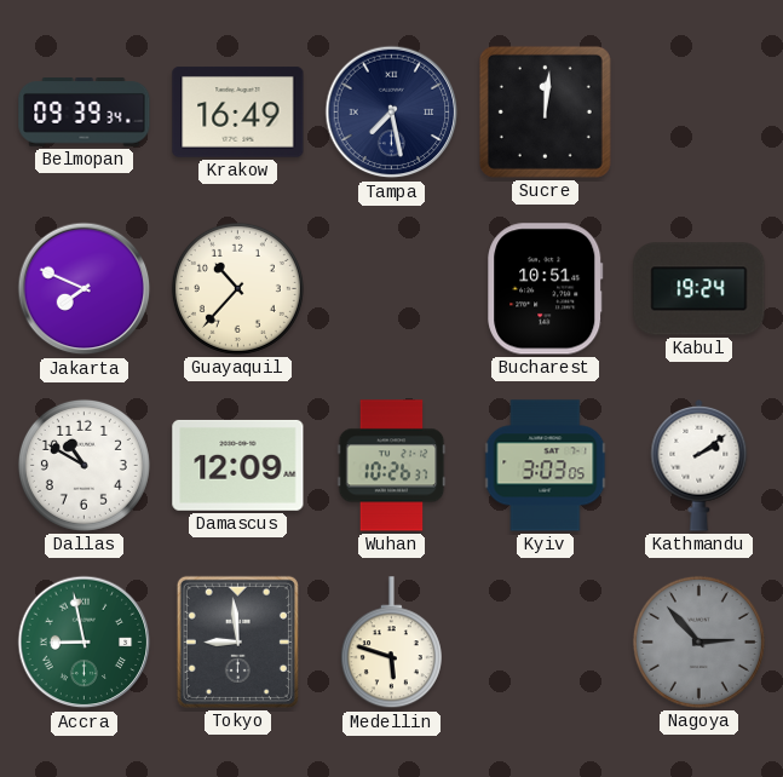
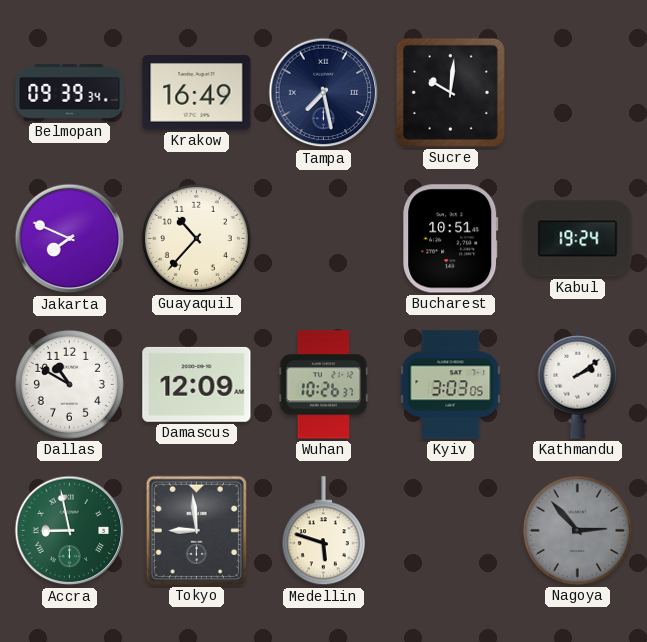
Sucre: 12:01 -> 10:01
